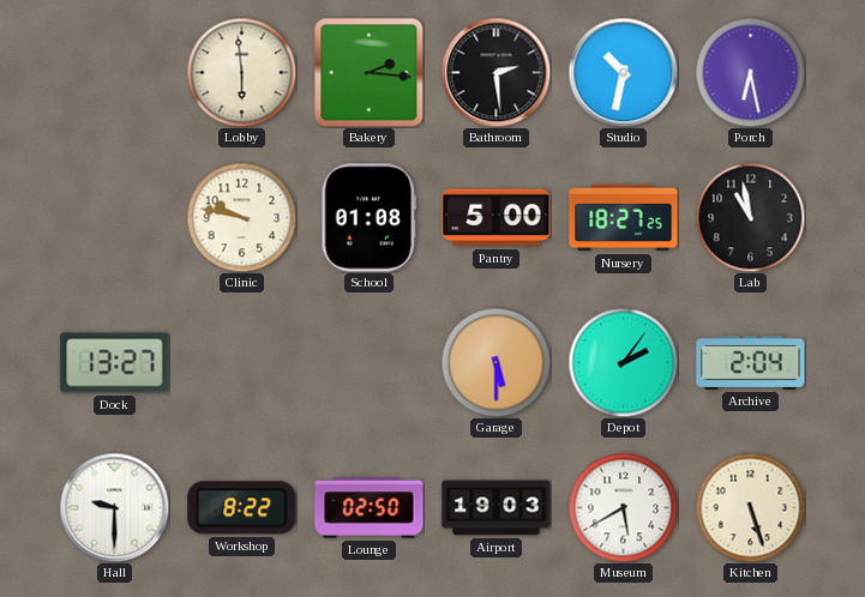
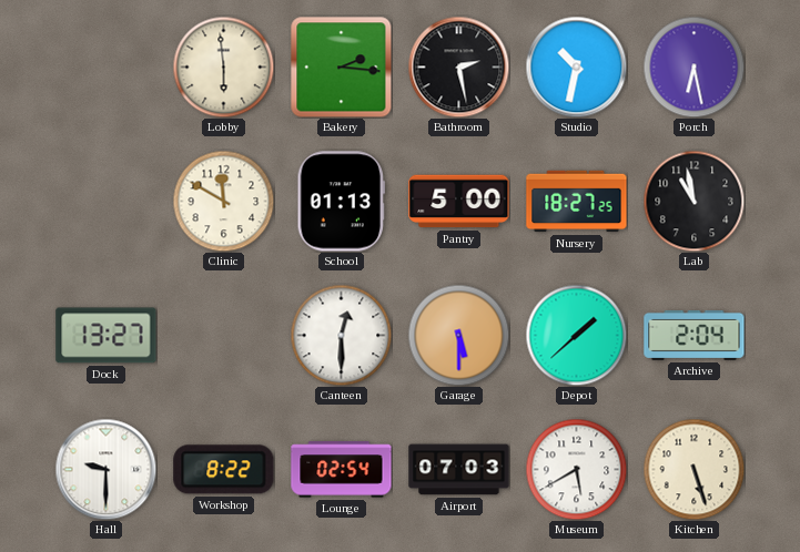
Bathroom: 2:29 -> 2:28
Clinic: 9:47 -> 11:50
School: 01:08 -> 01:13
Canteen: none -> 12:30
Depot: 2:06 -> 1:38
Lounge: 02:50 -> 02:54
Airport: 19:03 -> 07:03
